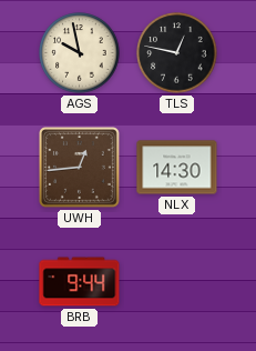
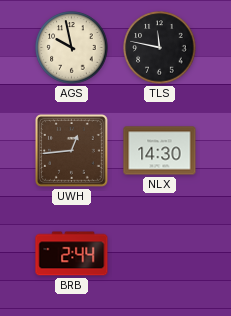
TLS: 12:47 -> 11:47
BRB: 9:44 -> 2:44
